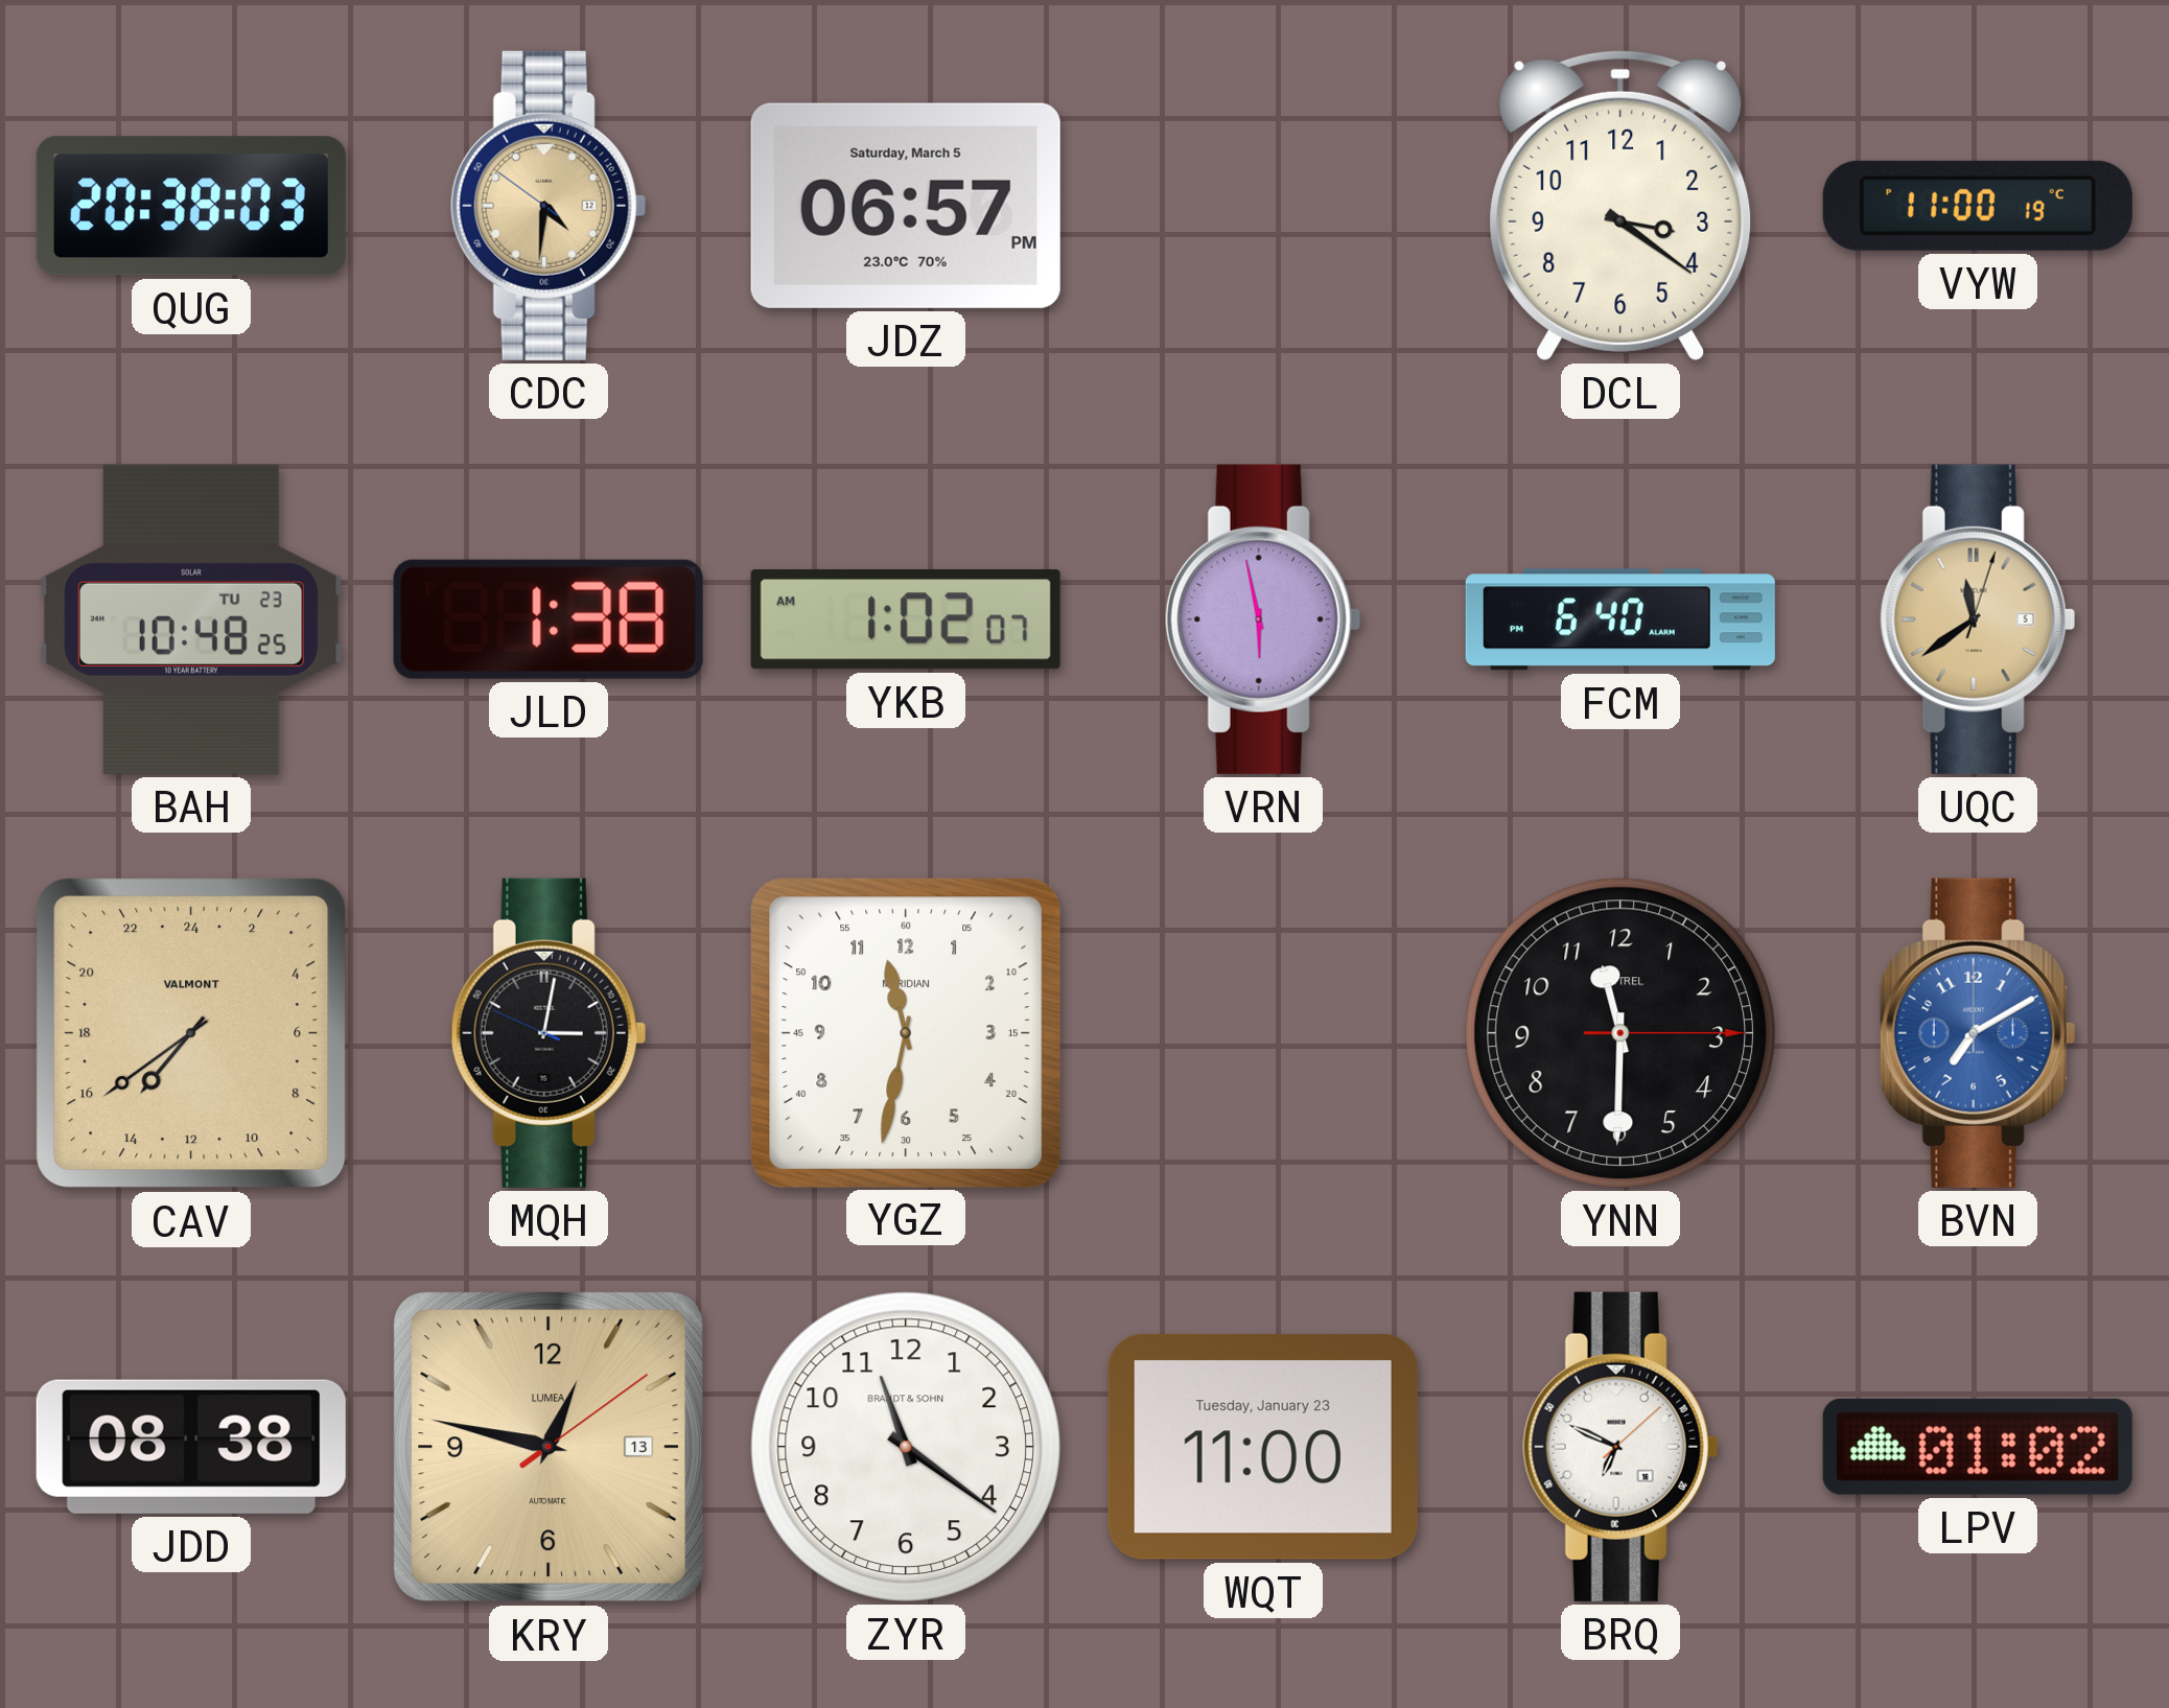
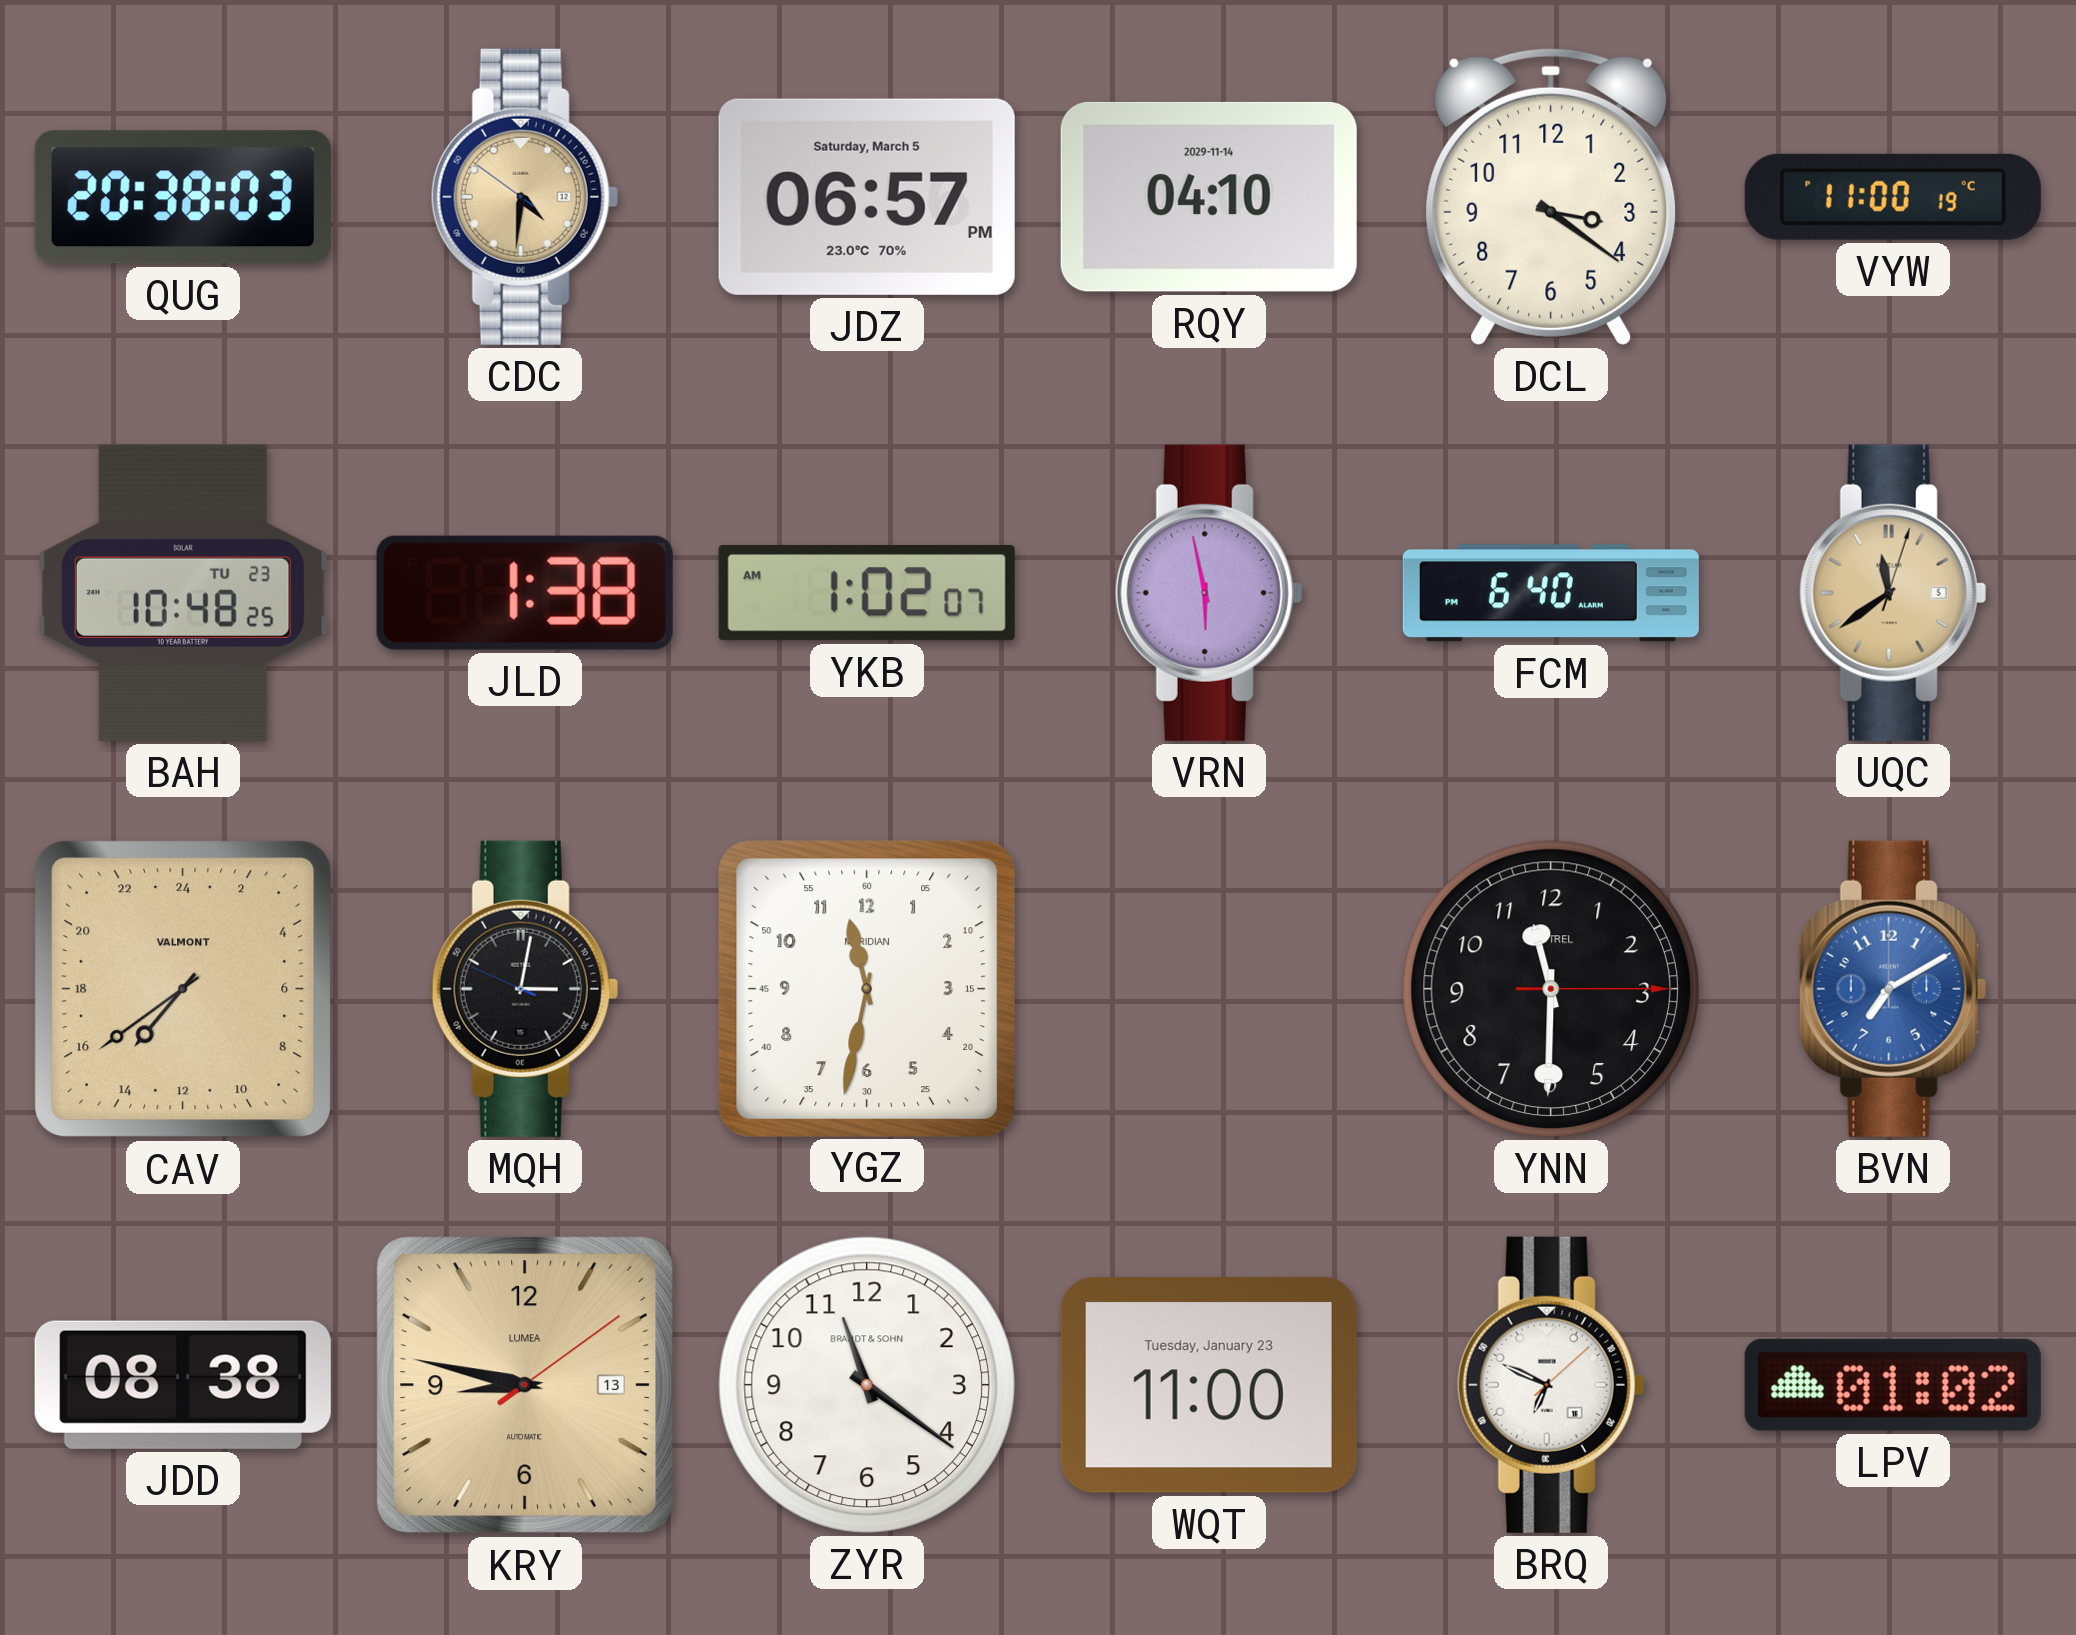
RQY: none -> 04:10
KRY: 12:47 -> 8:47
